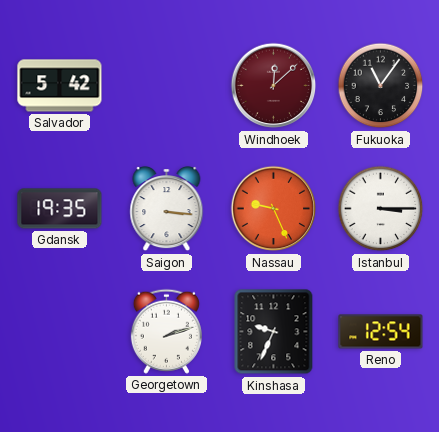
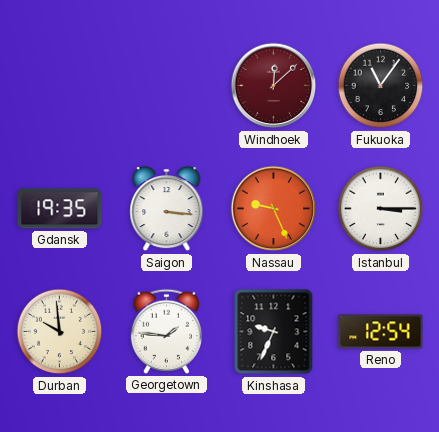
Salvador: 5:42 -> none
Durban: none -> 9:59
Georgetown: 2:12 -> 1:46
